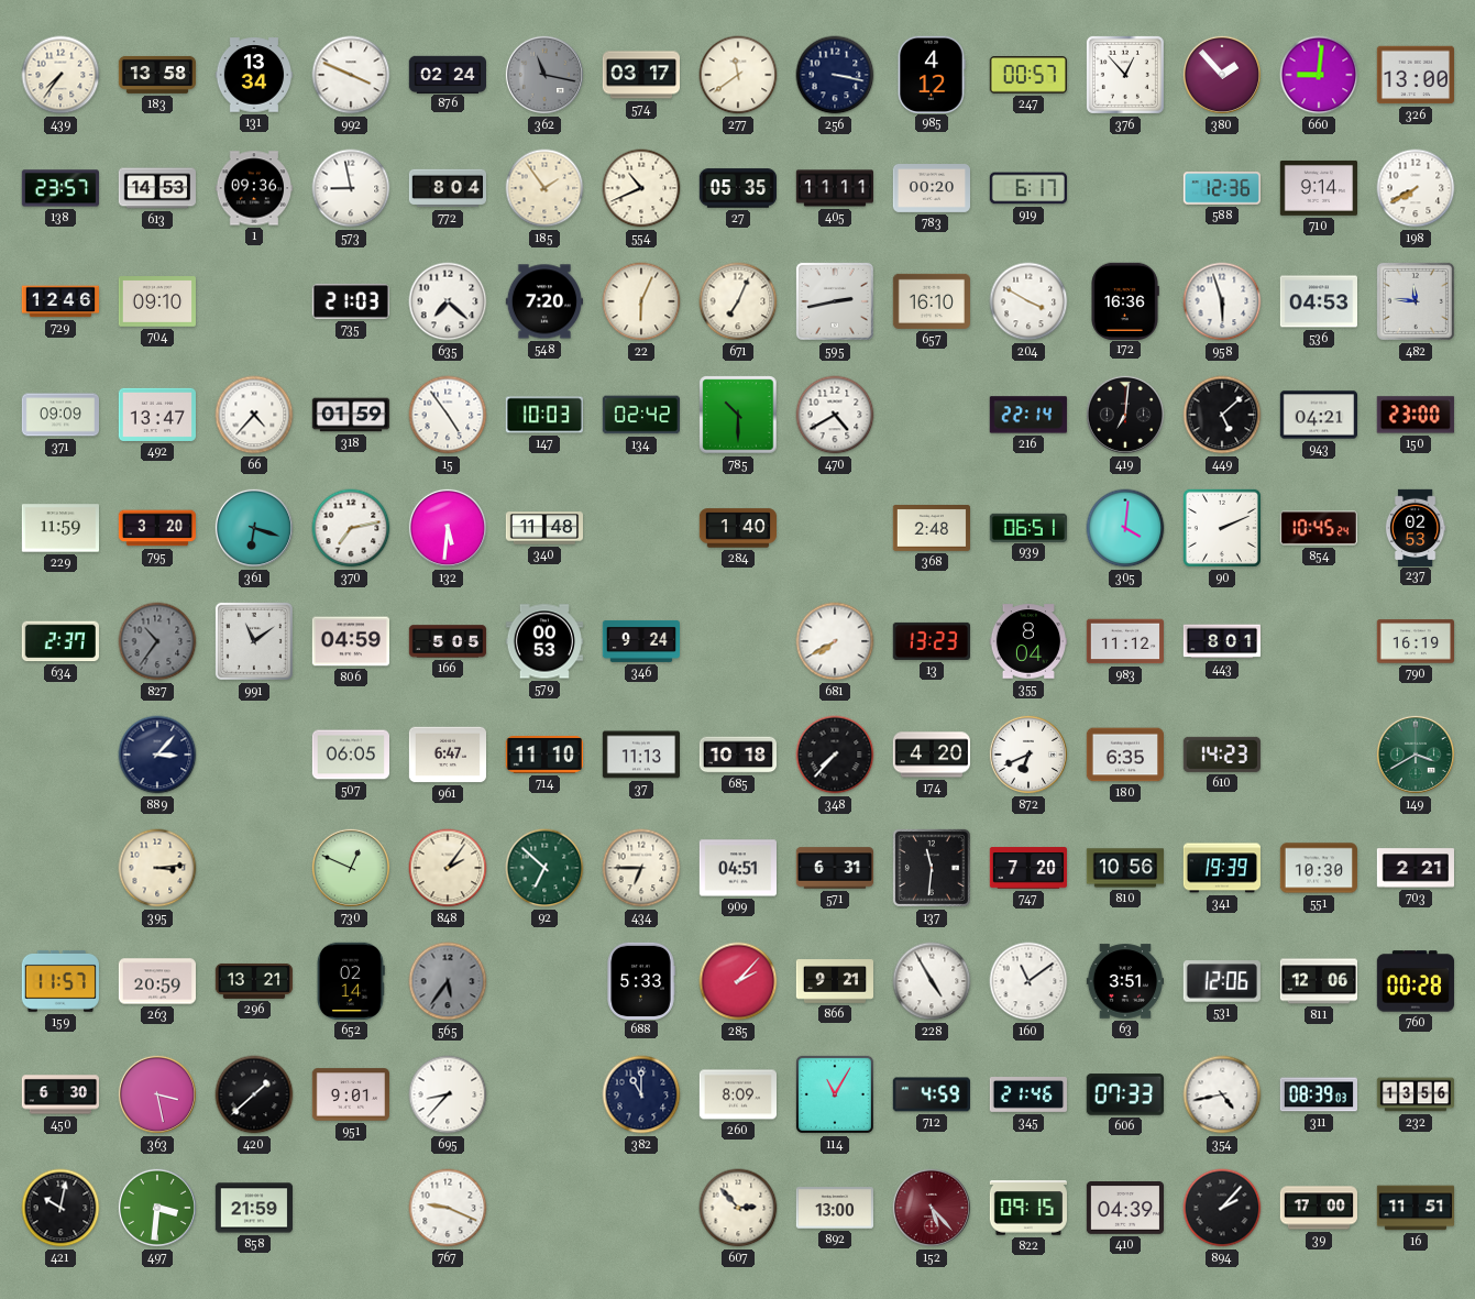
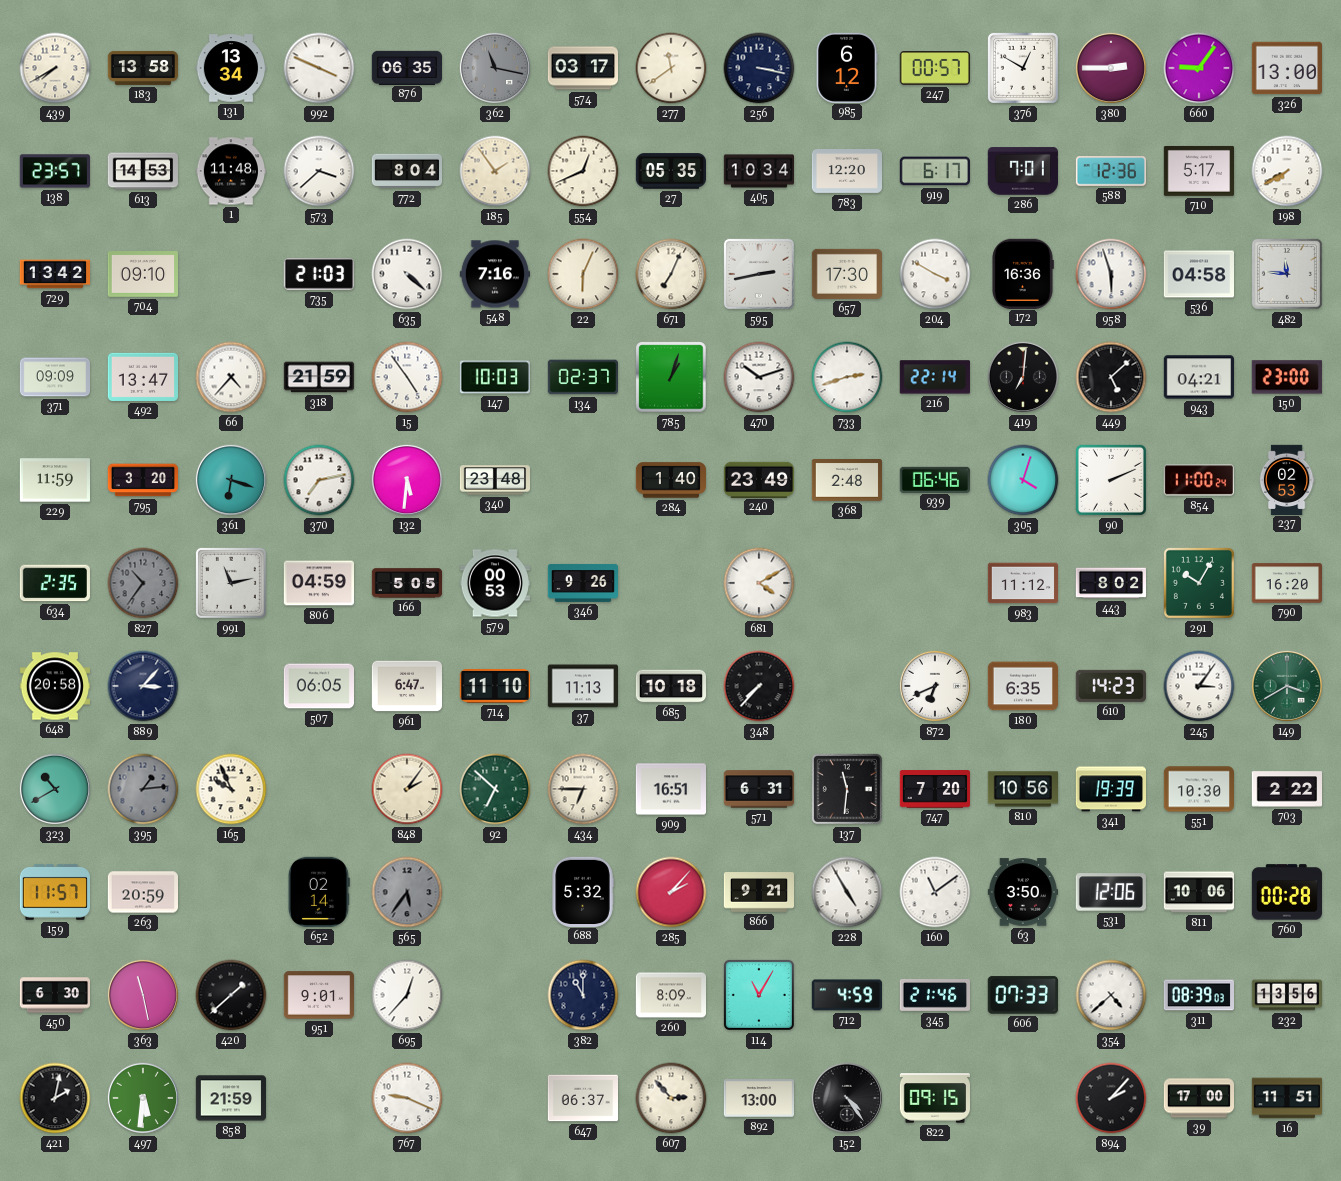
439: 7:36 -> 7:40
876: 02:24 -> 06:35
985: 4:12 -> 6:12
376: 12:53 -> 12:50
380: 1:53 -> 2:45
660: 9:01 -> 9:06
1: 09:36 -> 11:48
573: 8:58 -> 3:38
554: 10:41 -> 12:41
405: 11:11 -> 10:34
783: 00:20 -> 12:20
286: none -> 7:01
710: 9:14 -> 5:17
729: 12:46 -> 13:42
635: 7:22 -> 4:22
548: 7:20 -> 7:16
657: 16:10 -> 17:30
536: 04:53 -> 04:58
318: 01:59 -> 21:59
134: 02:42 -> 02:37
785: 10:30 -> 1:03
470: 4:40 -> 10:12
733: none -> 2:42
340: 11:48 -> 23:48
240: none -> 23:49
939: 06:51 -> 06:46
305: 4:01 -> 4:03
854: 10:45 -> 11:00
634: 2:37 -> 2:35
991: 11:09 -> 11:13
346: 9:24 -> 9:26
681: 7:40 -> 4:10
13: 13:23 -> none
355: 8:04 -> none
443: 8:01 -> 8:02
291: none -> 10:05
790: 16:19 -> 16:20
648: none -> 20:58
174: 4:20 -> none
245: none -> 3:06
323: none -> 10:40
395: 3:14 -> 1:14
395 dial: cream -> grey
165: none -> 9:56
730: 12:49 -> none
909: 04:51 -> 16:51
703: 2:21 -> 2:22
296: 13:21 -> none
688: 5:33 -> 5:32
63: 3:51 -> 3:50
811: 12:06 -> 10:06
363: 3:28 -> 11:28
695: 8:37 -> 12:37
354: 4:43 -> 4:38
421: 10:02 -> 2:02
497: 3:31 -> 5:31
647: none -> 06:37
152: 5:23 -> 4:24
152 dial: burgundy -> black
410: 04:39 -> none
